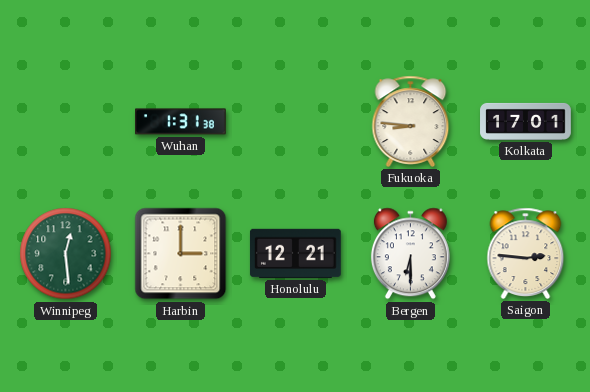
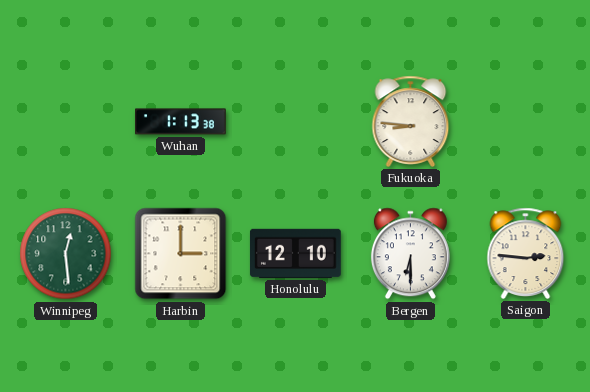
Wuhan: 1:31 -> 1:13
Kolkata: 17:01 -> none
Honolulu: 12:21 -> 12:10
